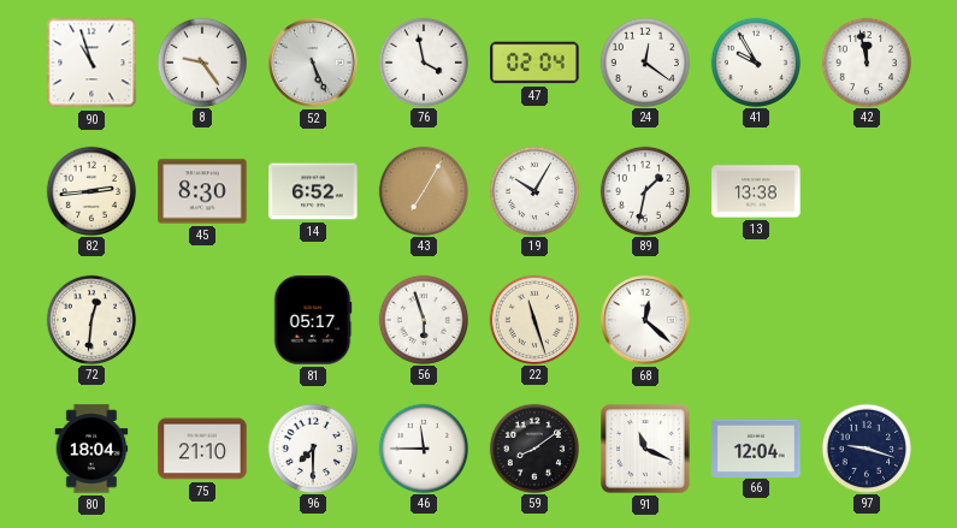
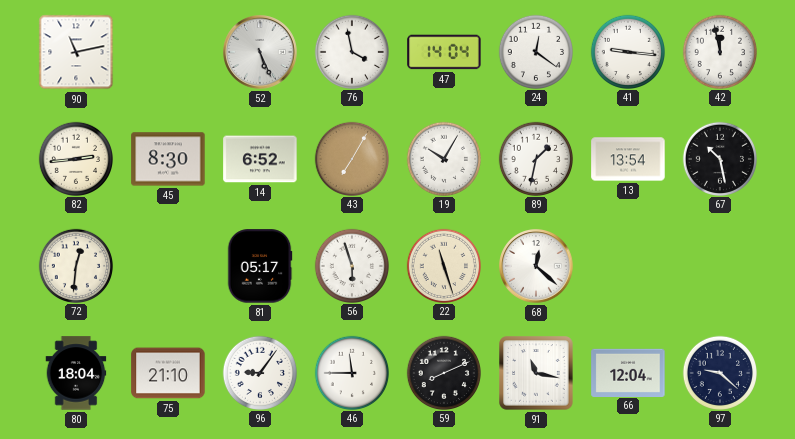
90: 10:57 -> 11:13
8: 9:24 -> none
47: 02:04 -> 14:04
41: 9:55 -> 9:16
13: 13:38 -> 13:54
67: none -> 10:28
96: 7:30 -> 9:06
59: 8:09 -> 8:11
91: 11:19 -> 11:17
97: 9:18 -> 9:22
